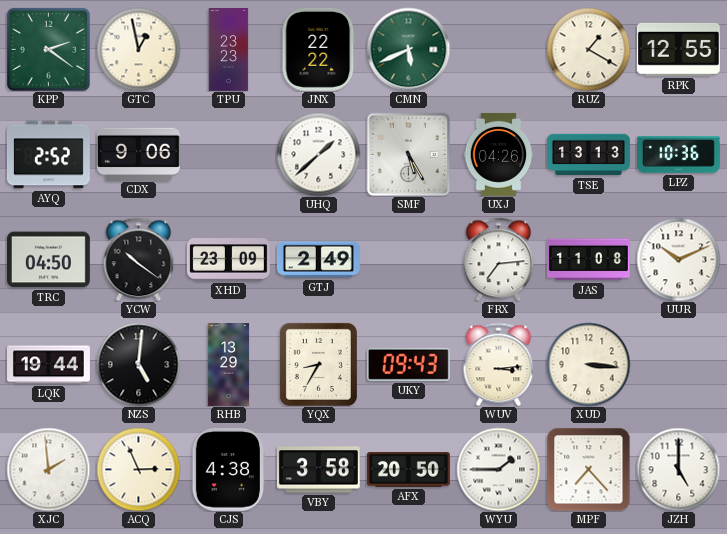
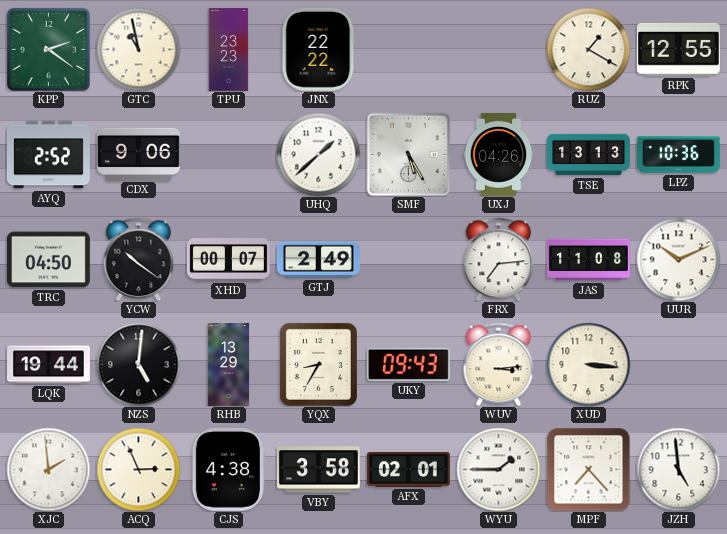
GTC: 12:58 -> 10:58
CMN: 5:41 -> none
XHD: 23:09 -> 00:07
AFX: 20:50 -> 02:01
JZH: 5:00 -> 4:59
